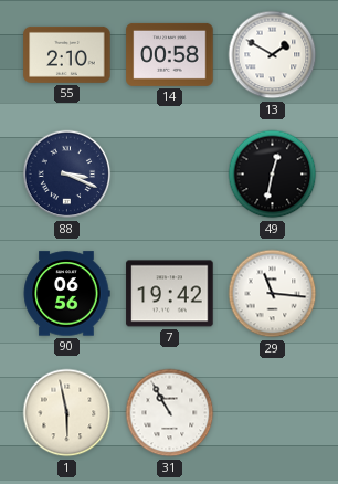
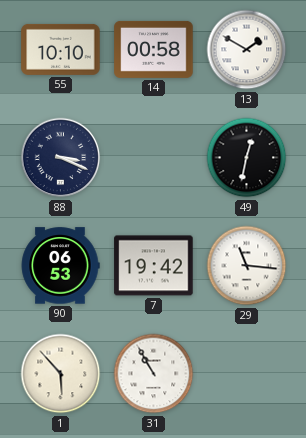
55: 2:10 -> 10:10
90: 06:56 -> 06:53
1: 5:58 -> 5:53
